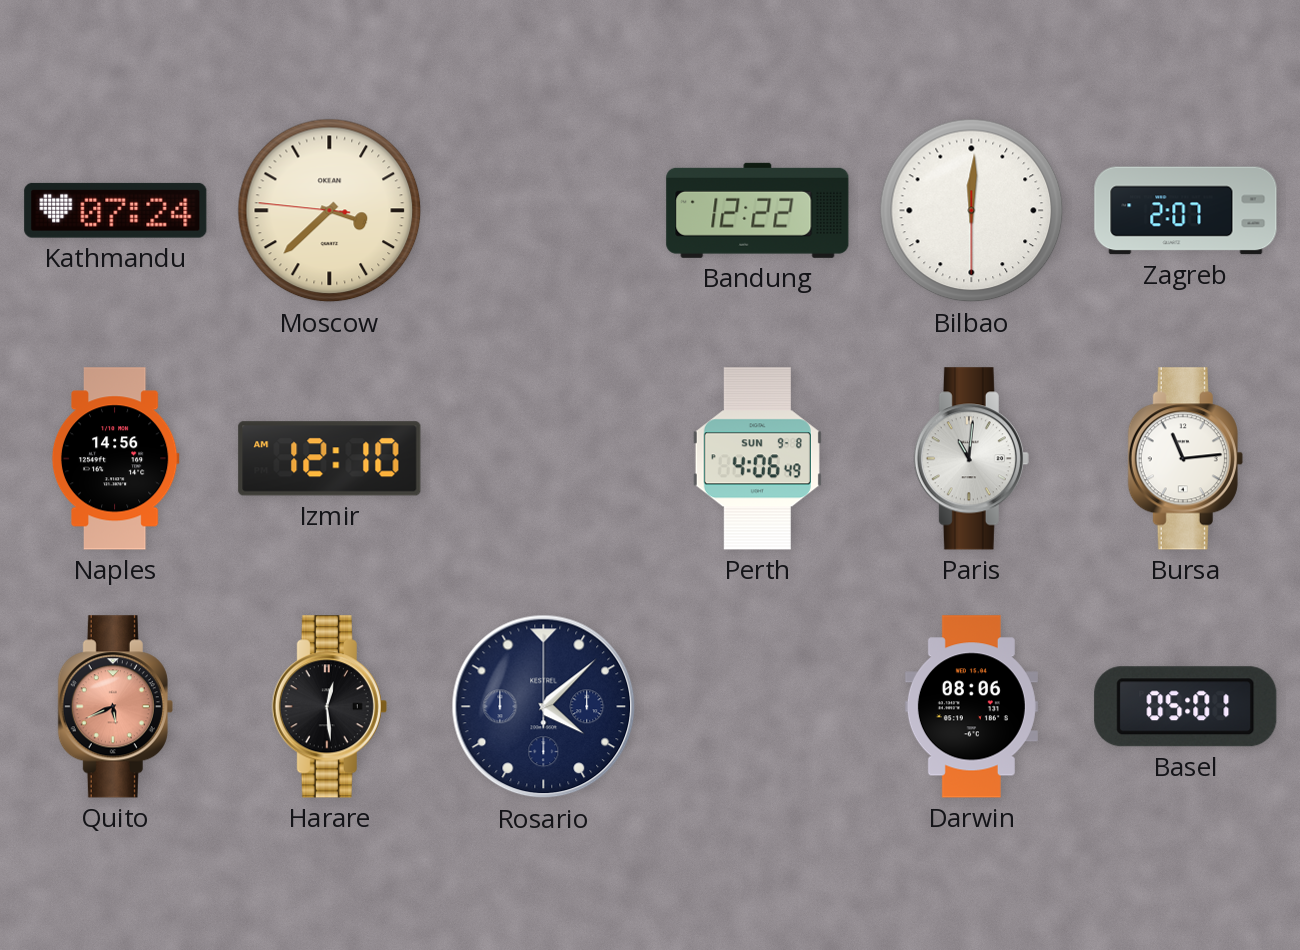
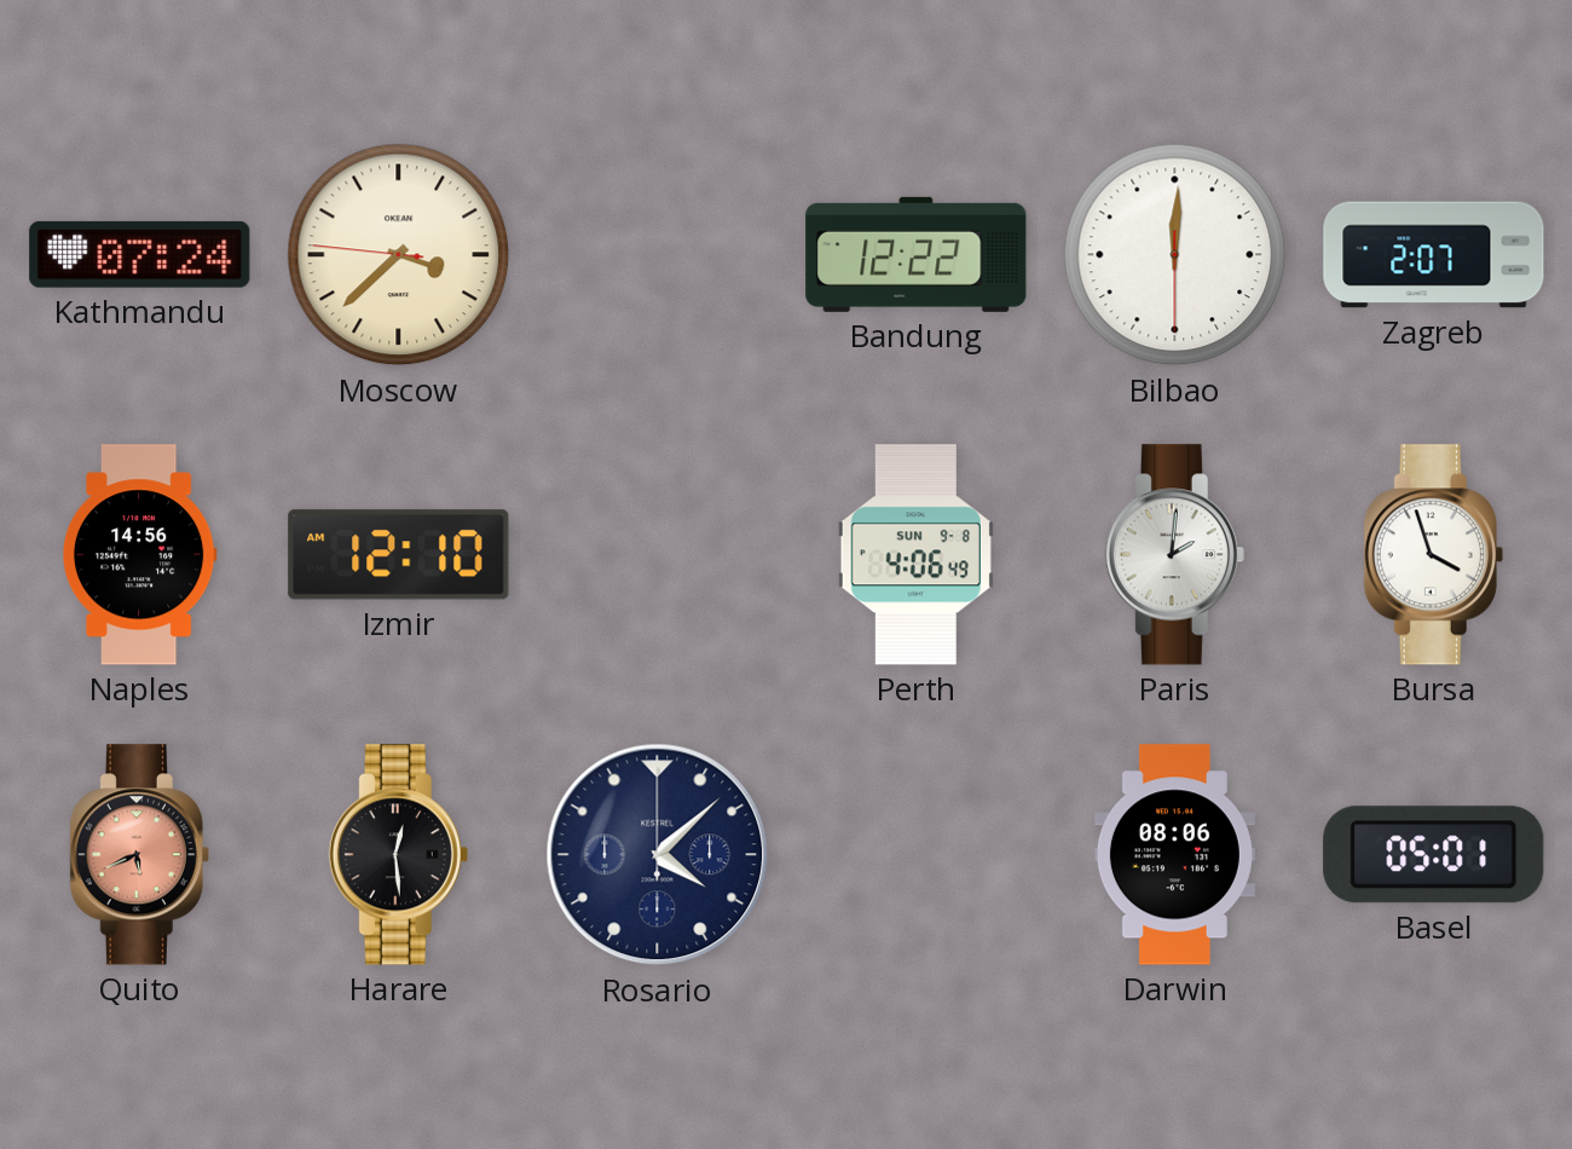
Paris: 11:01 -> 2:01
Bursa: 11:14 -> 3:57
